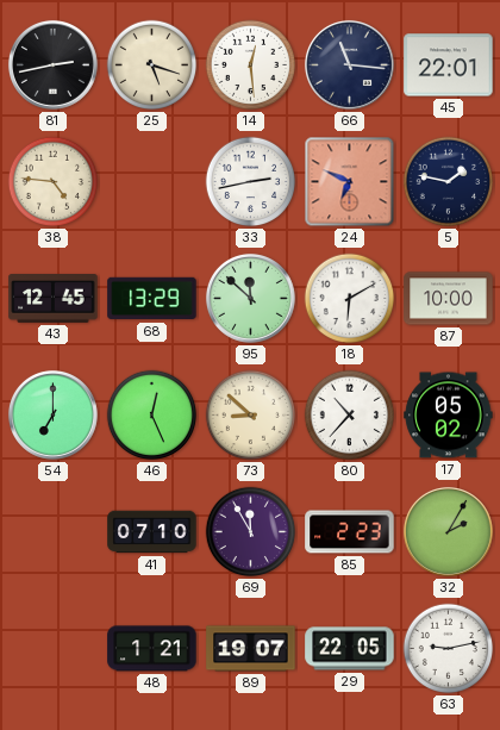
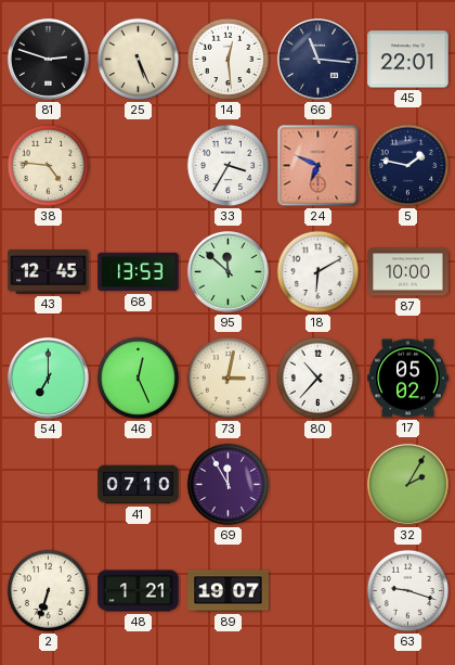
81: 2:43 -> 2:48
25: 5:18 -> 5:26
33: 2:43 -> 3:35
68: 13:29 -> 13:53
73: 8:52 -> 3:02
85: 2:23 -> none
2: none -> 6:33
29: 22:05 -> none
63: 9:13 -> 9:18
